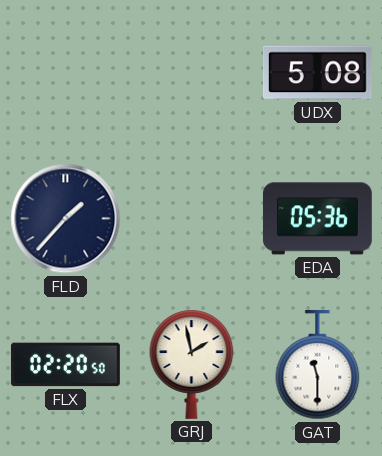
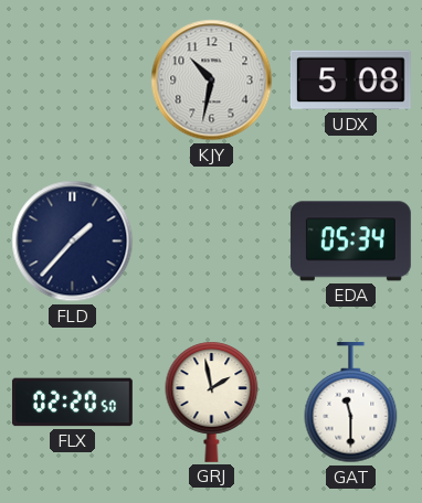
KJY: none -> 10:32
EDA: 05:36 -> 05:34
